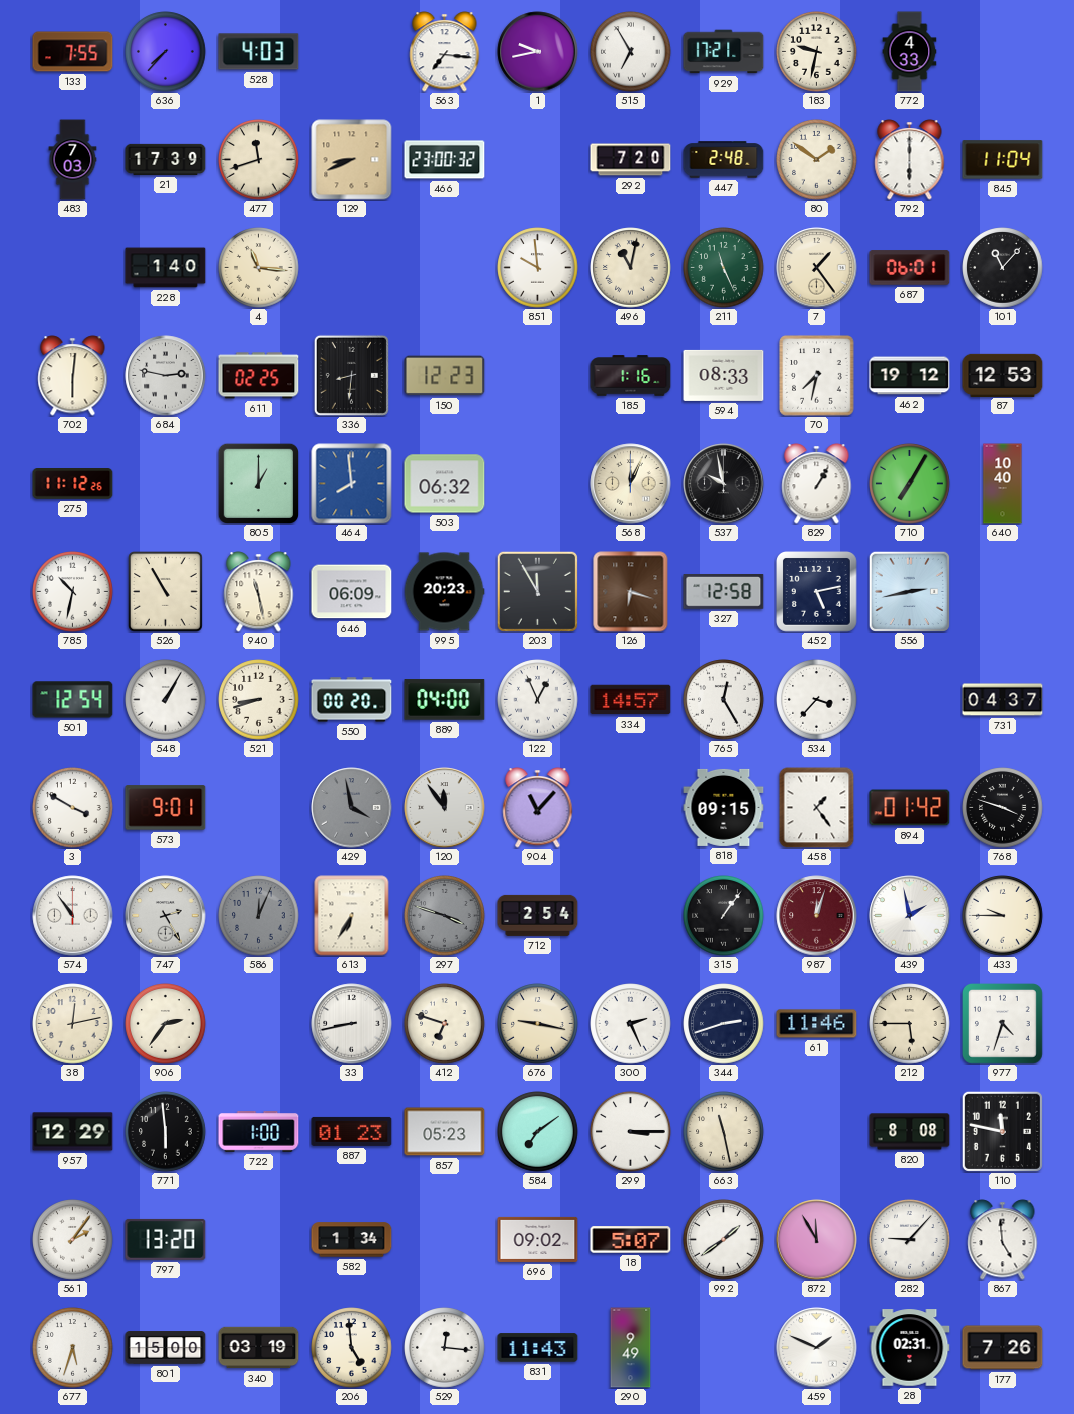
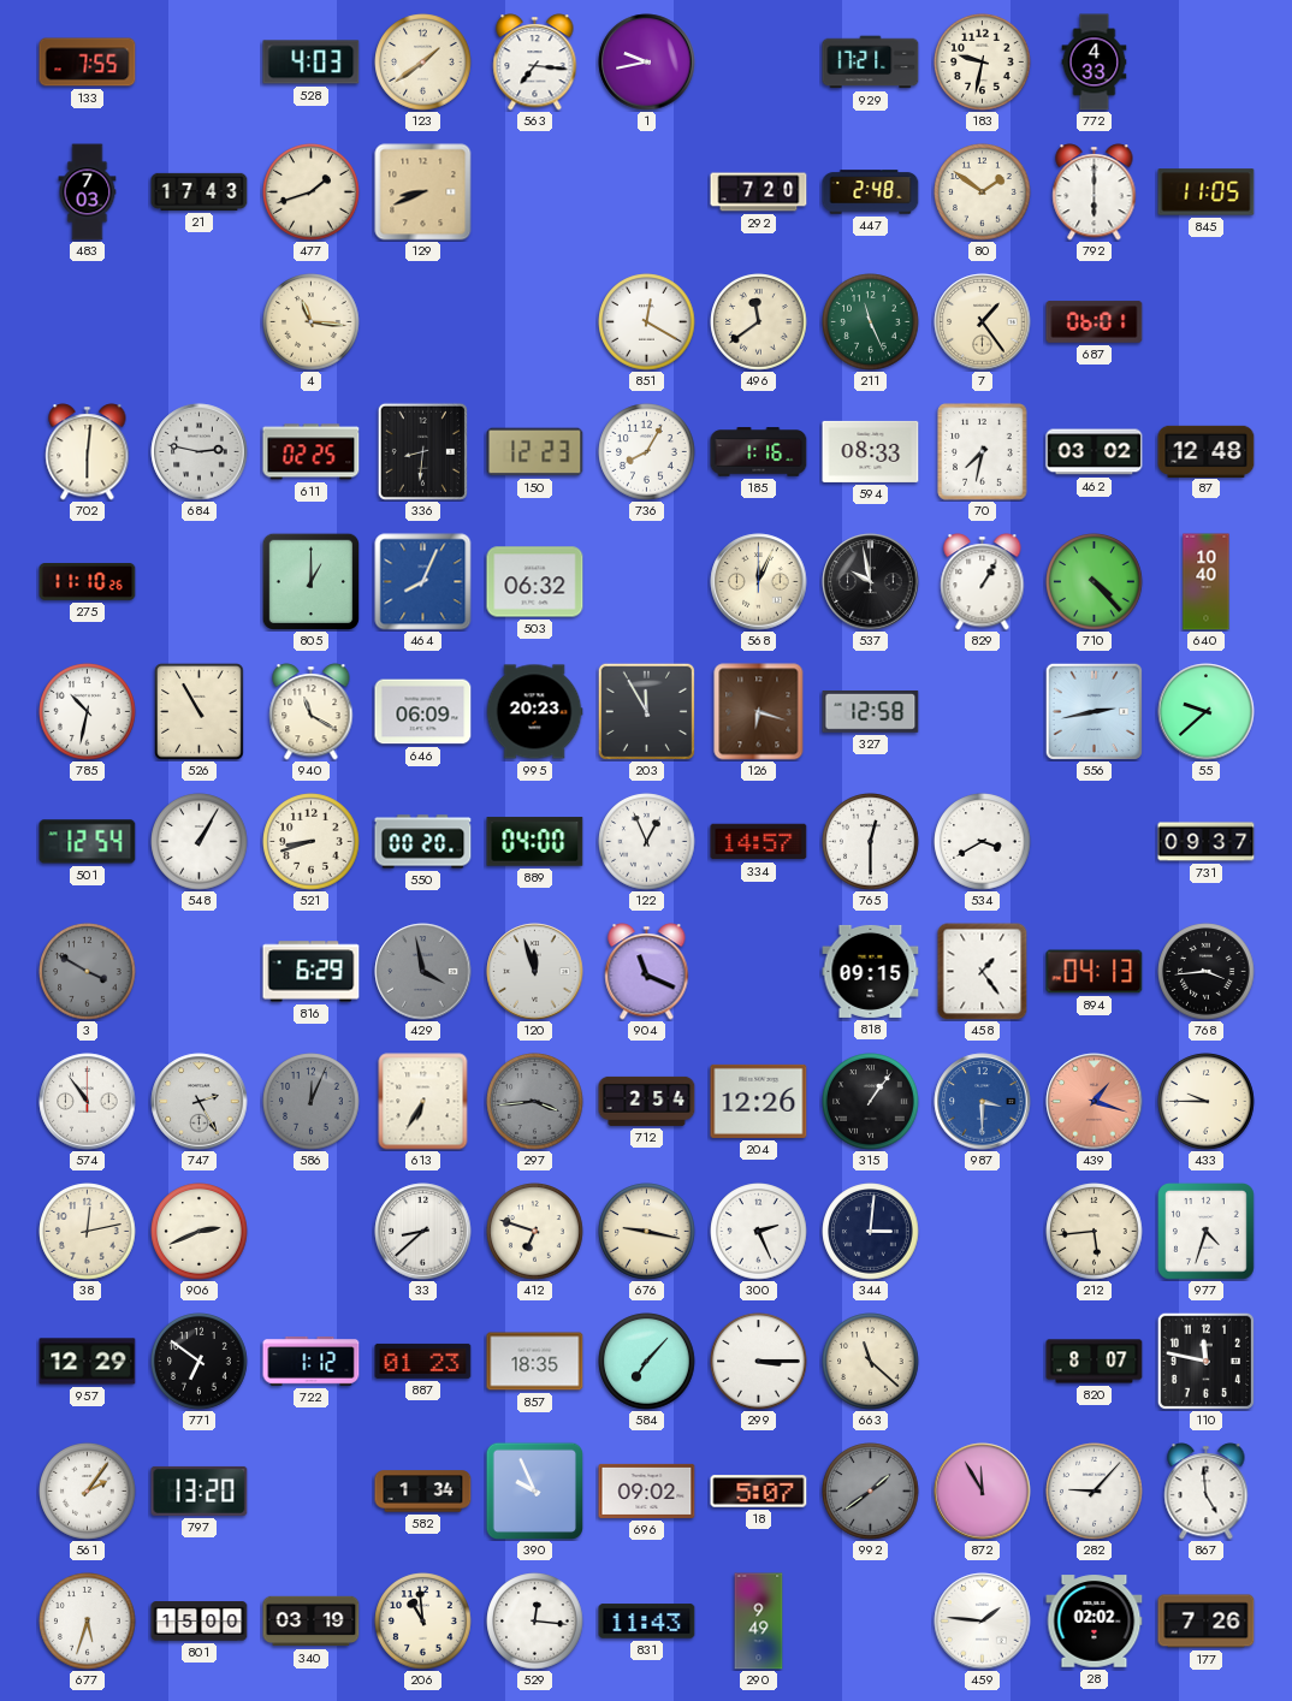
636: 7:37 -> none
123: none -> 1:39
515: 6:55 -> none
21: 17:39 -> 17:43
477: 11:42 -> 1:42
466: 23:00 -> none
845: 11:04 -> 11:05
228: 1:40 -> none
851: 9:59 -> 12:20
496: 11:02 -> 11:39
101: 11:07 -> none
736: none -> 8:05
462: 19:12 -> 03:02
87: 12:53 -> 12:48
275: 11:12 -> 11:10
464: 7:59 -> 8:04
710: 7:05 -> 4:23
940: 11:28 -> 11:20
452: 5:13 -> none
55: none -> 9:38
765: 12:25 -> 12:30
534: 3:37 -> 3:40
731: 04:37 -> 09:37
3 dial: white -> grey
573: 9:01 -> none
816: none -> 6:29
120: 11:54 -> 11:57
904: 11:07 -> 11:19
894: 01:42 -> 04:13
768: 3:48 -> 3:44
297: 3:48 -> 3:44
204: none -> 12:26
987: 12:03 -> 3:30
987 dial: burgundy -> blue
439: 1:58 -> 1:18
439 dial: white -> salmon
906: 2:36 -> 2:41
33: 8:43 -> 8:38
344: 2:42 -> 3:01
61: 11:46 -> none
212: 5:45 -> 5:44
771: 5:59 -> 6:51
722: 1:00 -> 1:12
857: 05:23 -> 18:35
584: 7:09 -> 7:07
663: 11:28 -> 11:22
820: 8:08 -> 8:07
390: none -> 9:56
992 dial: white -> grey
206: 4:59 -> 10:59
459: 1:49 -> 1:46
28: 02:31 -> 02:02
